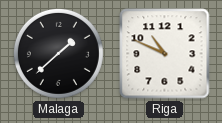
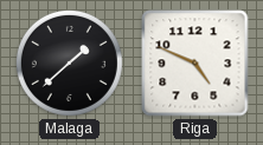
Riga: 10:49 -> 4:49
